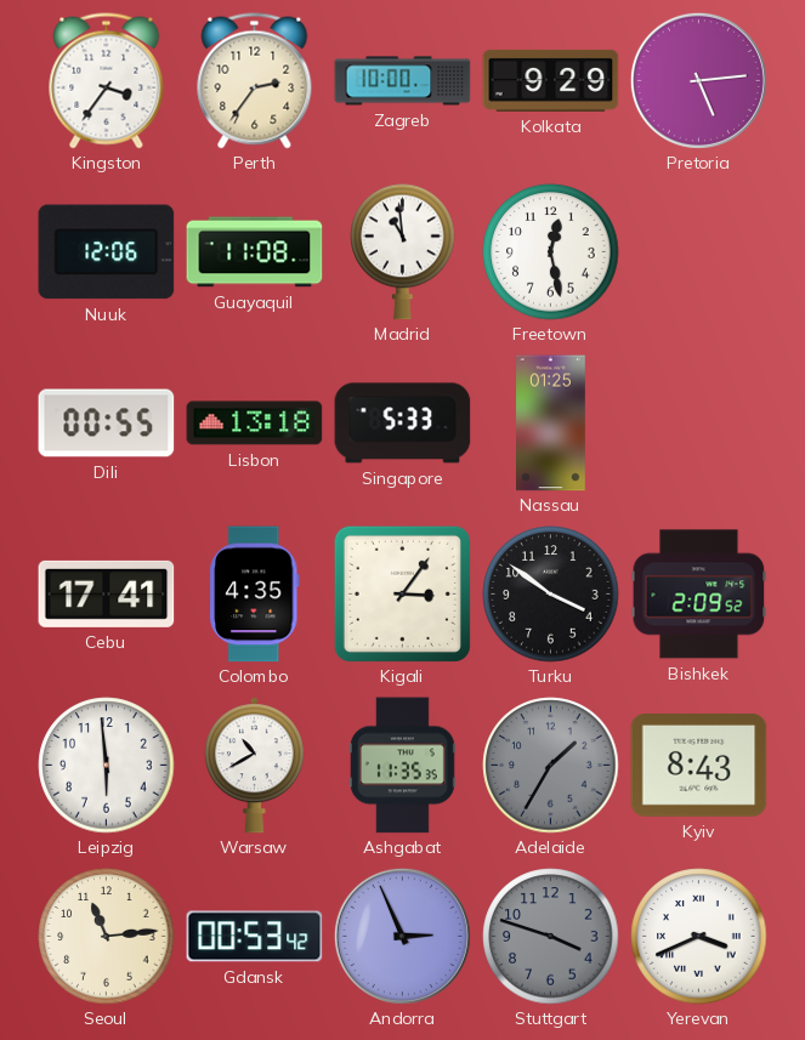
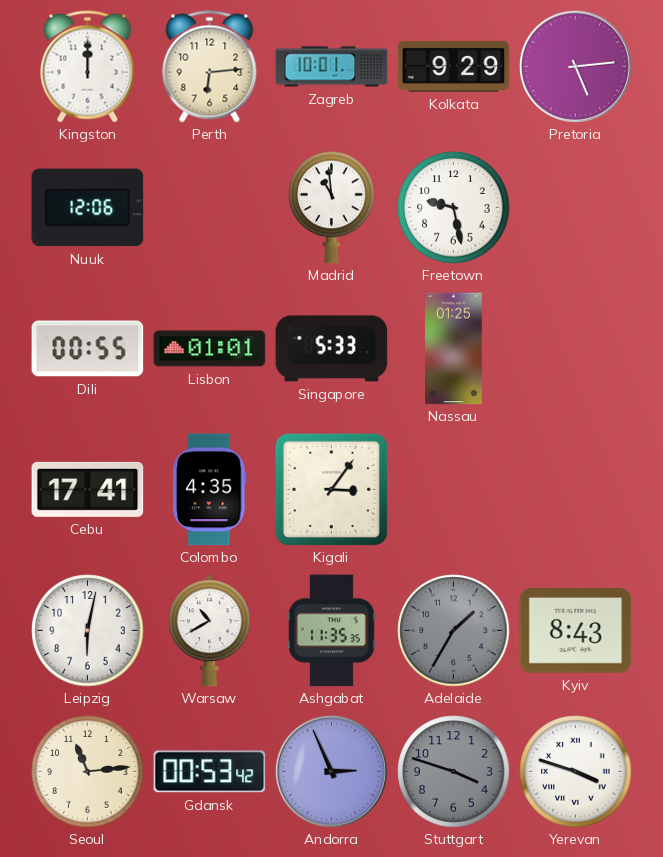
Kingston: 3:36 -> 12:00
Perth: 2:36 -> 6:14
Zagreb: 10:00 -> 10:01
Guayaquil: 11:08 -> none
Freetown: 12:28 -> 9:28
Lisbon: 13:18 -> 01:01
Turku: 3:51 -> none
Bishkek: 2:09 -> none
Leipzig: 5:59 -> 6:02
Yerevan: 3:41 -> 3:48
